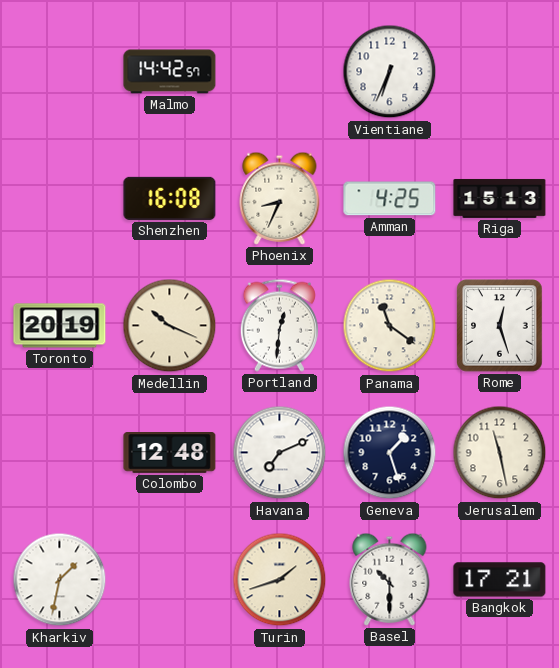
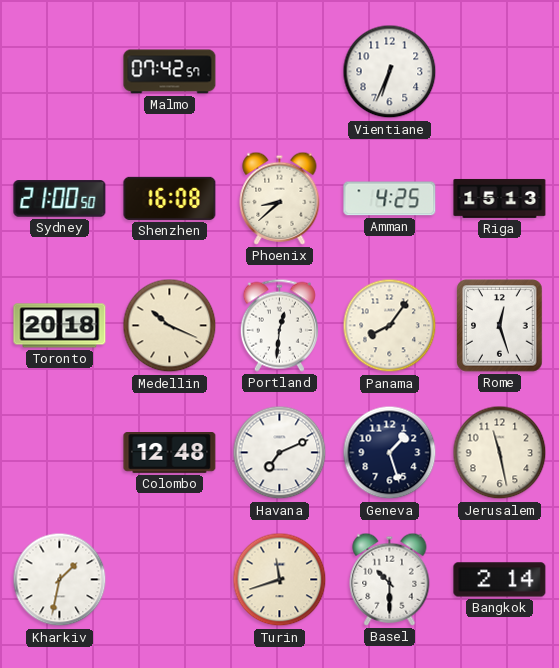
Malmo: 14:42 -> 07:42
Sydney: none -> 21:00
Phoenix: 8:34 -> 8:38
Toronto: 20:19 -> 20:18
Panama: 11:21 -> 8:06
Turin: 1:42 -> 11:42
Bangkok: 17:21 -> 2:14
